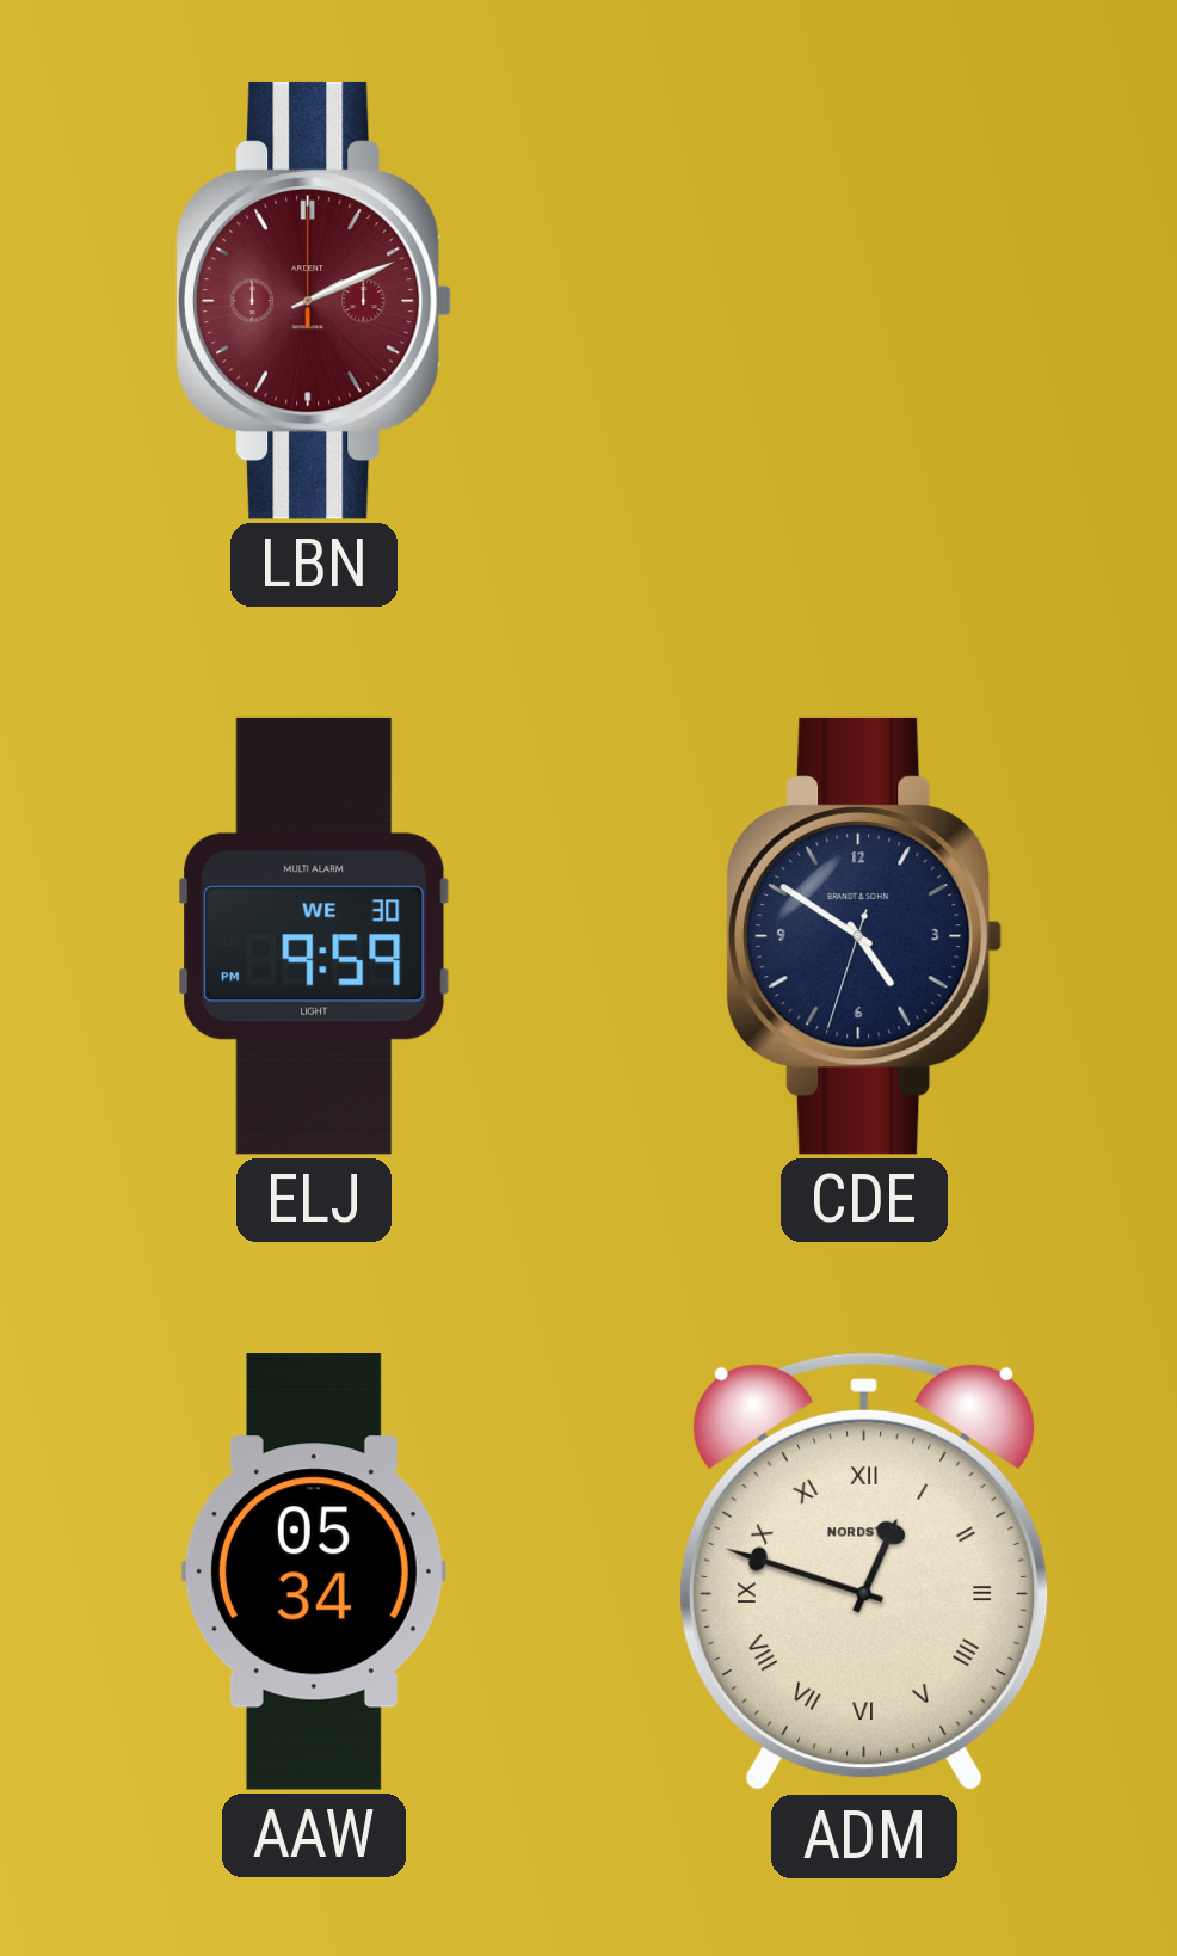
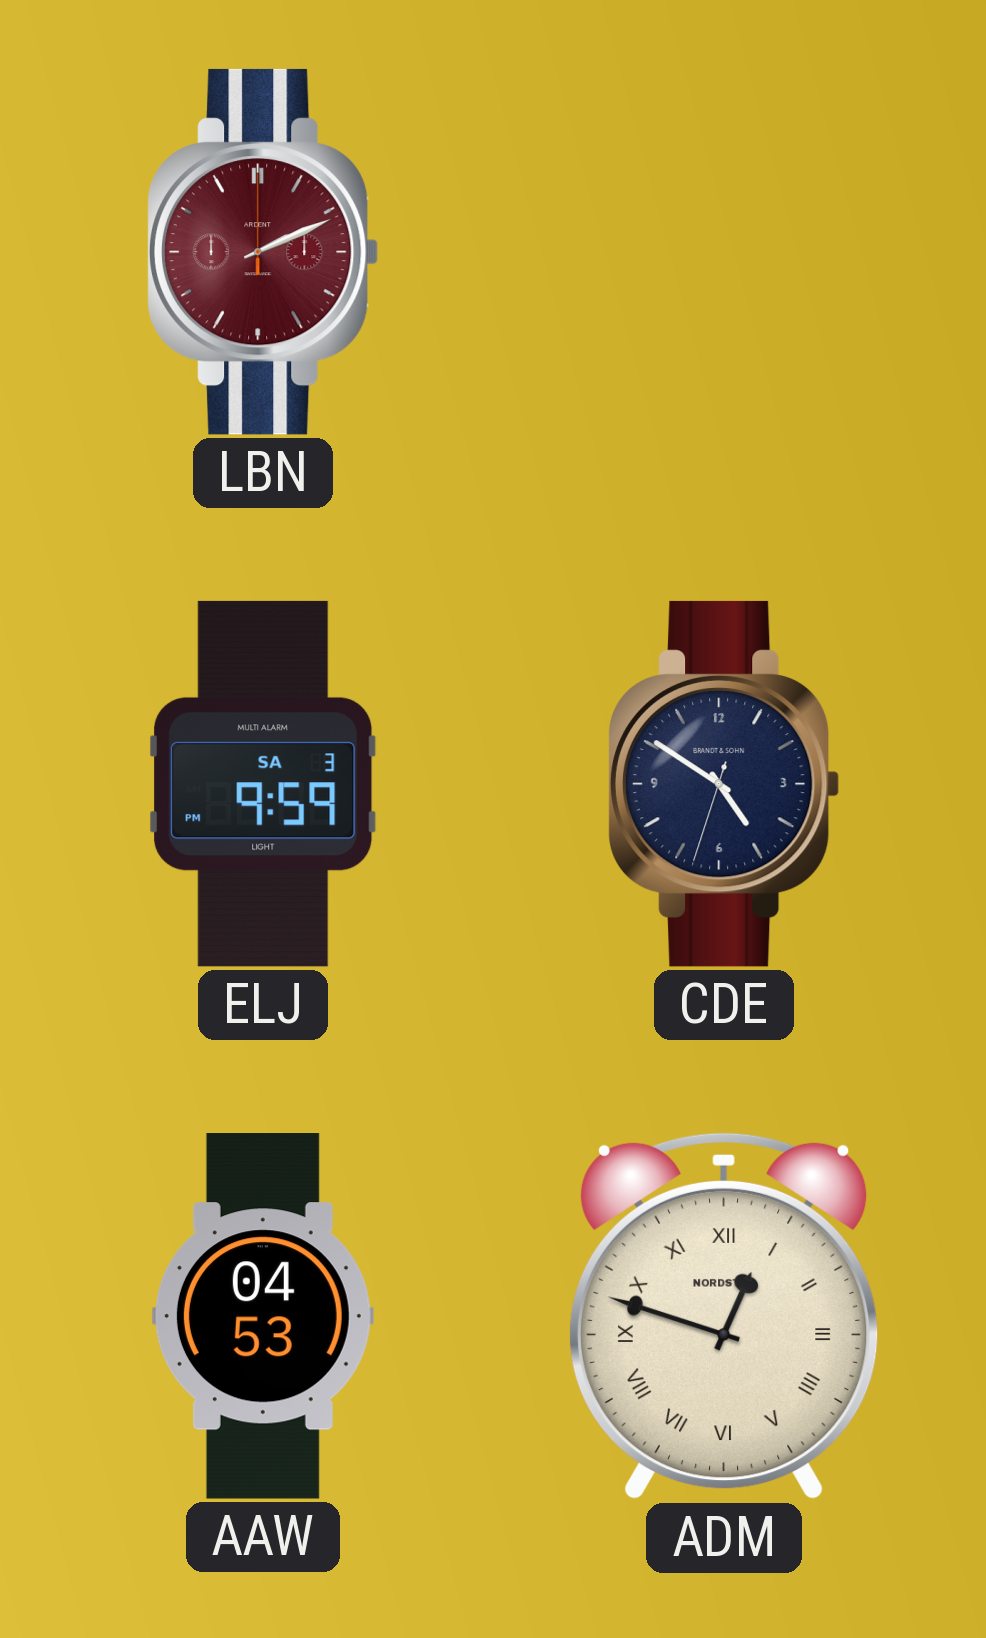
ELJ date: WE 30 -> SA 3
AAW: 05:34 -> 04:53
